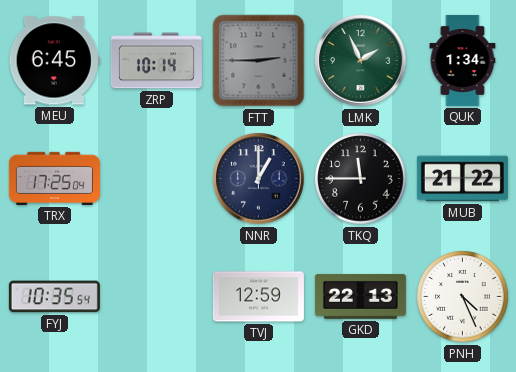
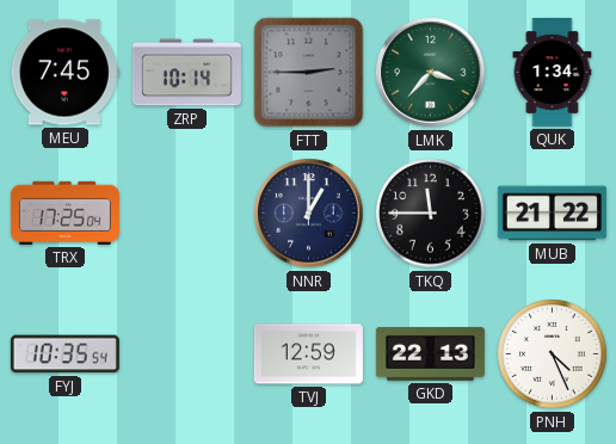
MEU: 6:45 -> 7:45
LMK: 1:56 -> 3:37
